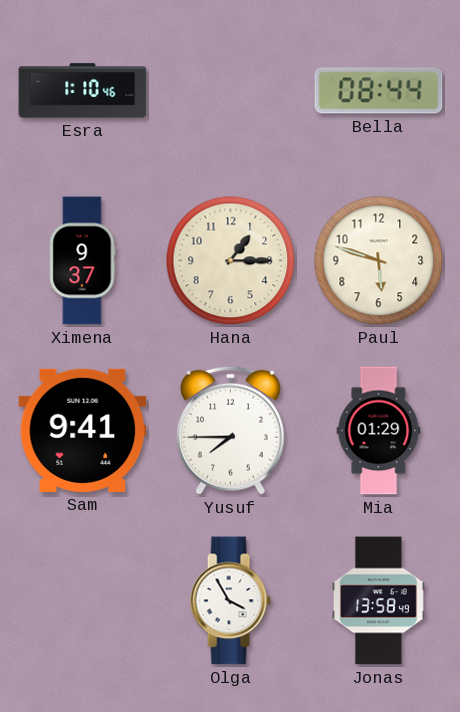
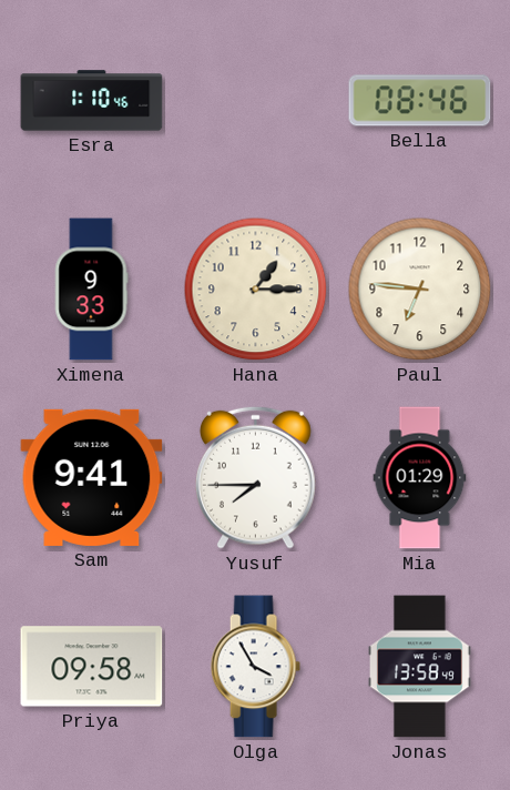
Bella: 08:44 -> 08:46
Ximena: 9:37 -> 9:33
Paul: 5:48 -> 6:46
Priya: none -> 09:58
